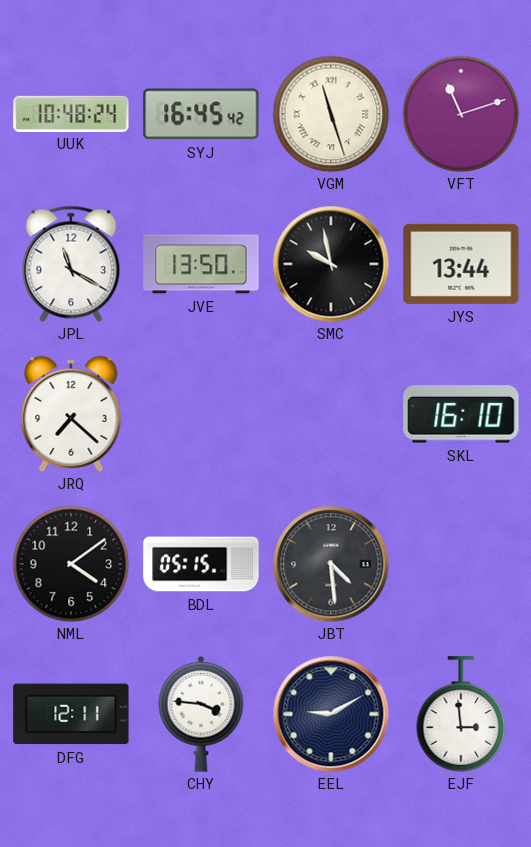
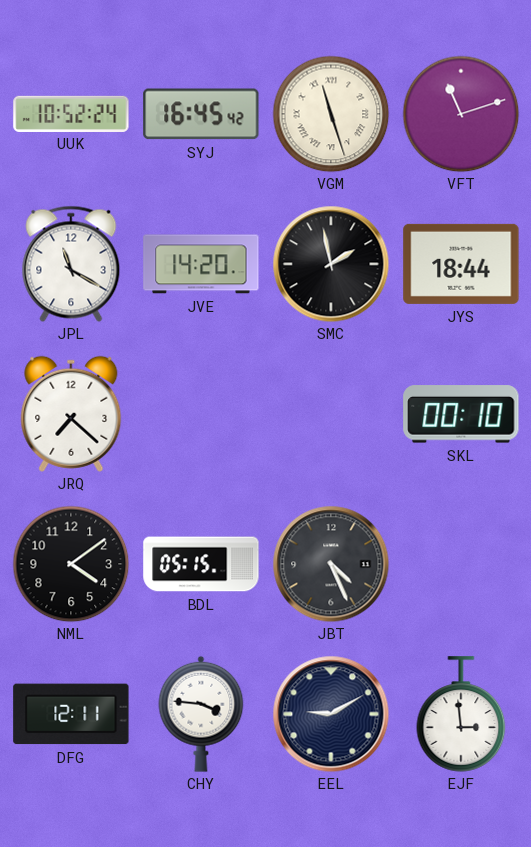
UUK: 10:48 -> 10:52
JVE: 13:50 -> 14:20
SMC: 9:58 -> 1:58
JYS: 13:44 -> 18:44
SKL: 16:10 -> 00:10
JBT: 4:29 -> 4:26
